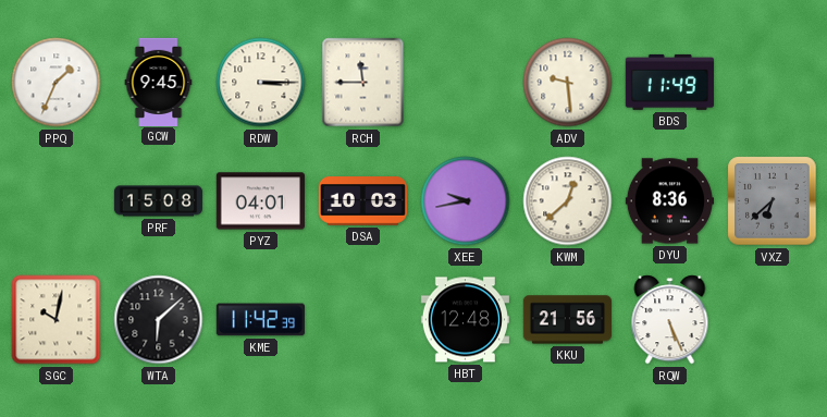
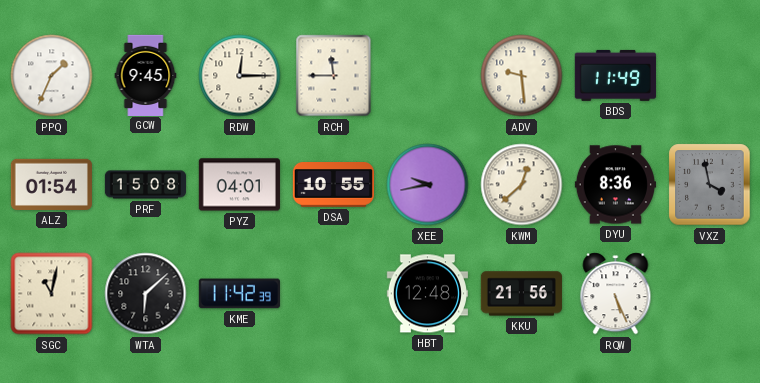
RDW: 3:15 -> 12:15
ALZ: none -> 01:54
DSA: 10:03 -> 10:55
VXZ: 6:38 -> 3:58
SGC: 10:02 -> 11:02
